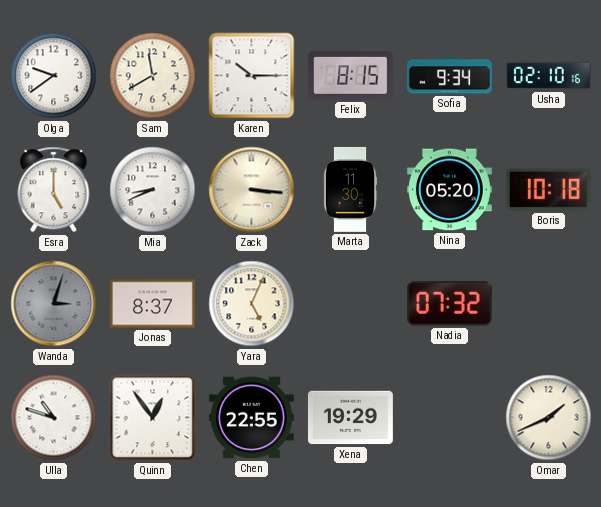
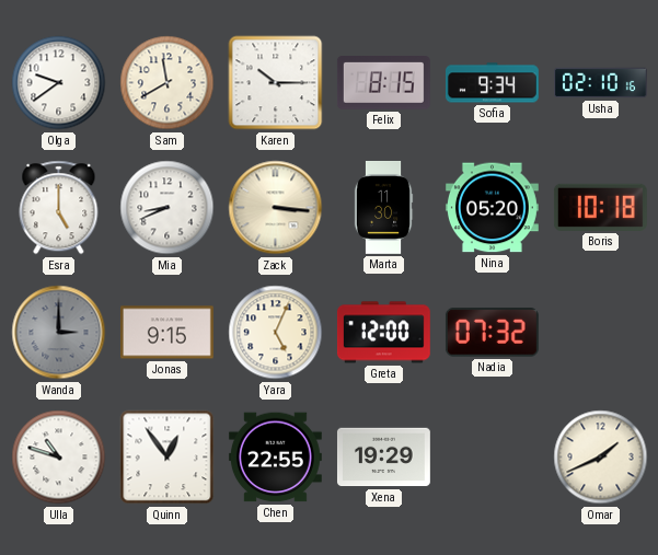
Wanda: 3:03 -> 3:00
Jonas: 8:37 -> 9:15
Greta: none -> 12:00
